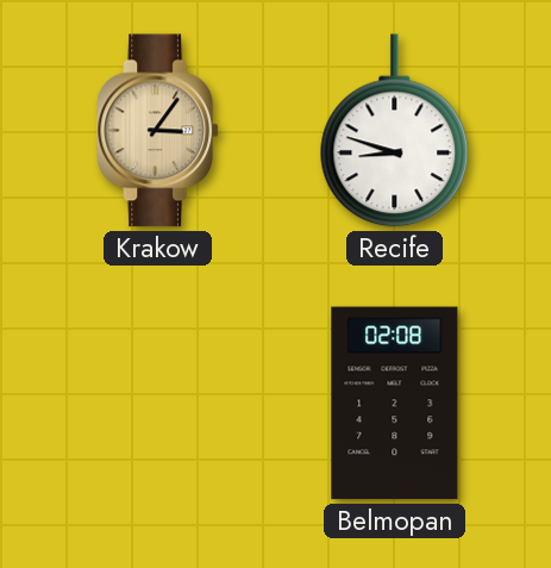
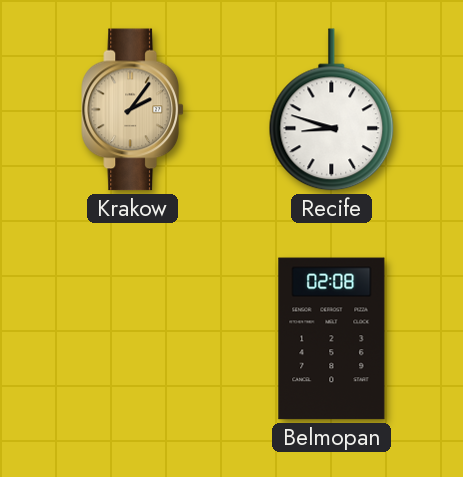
Krakow: 3:06 -> 2:06
